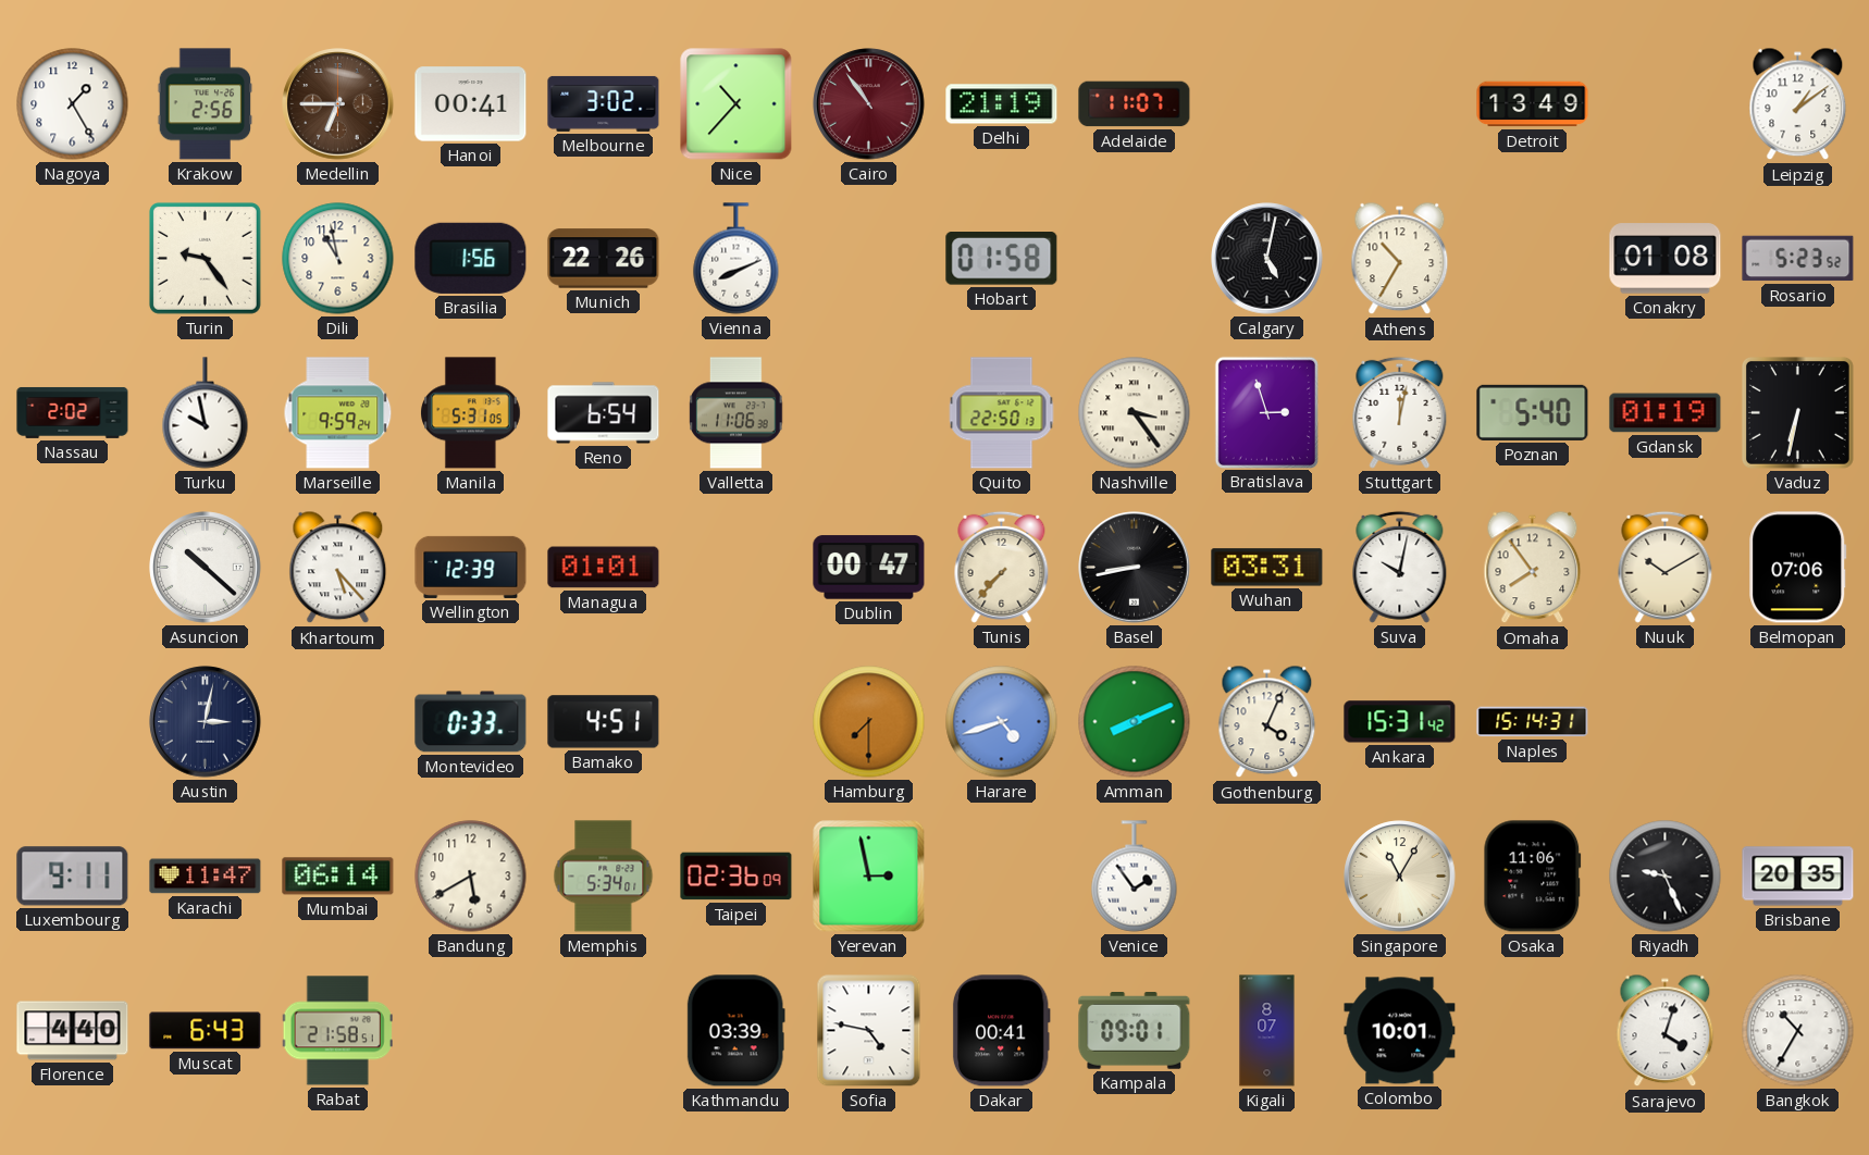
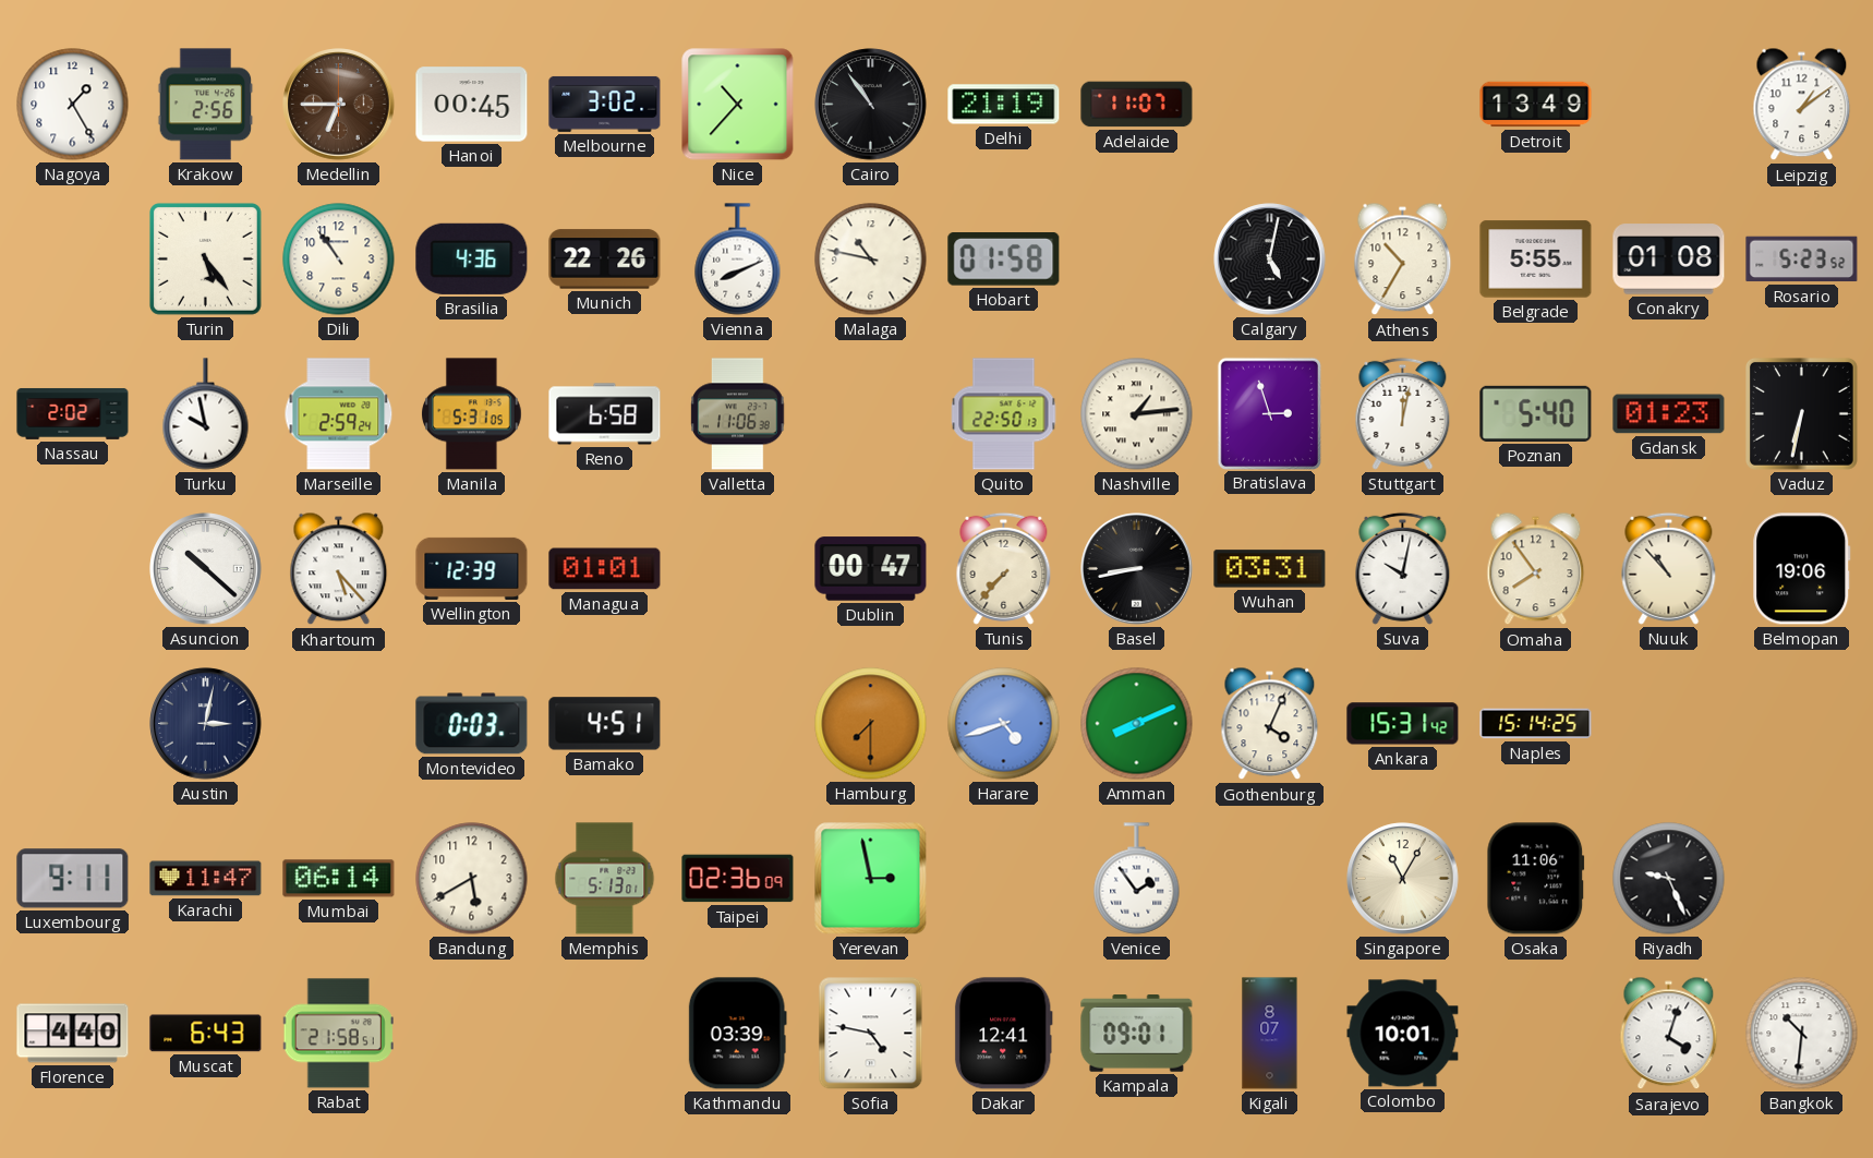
Hanoi: 00:41 -> 00:45
Cairo dial: burgundy -> black
Turin: 9:24 -> 5:24
Dili: 10:58 -> 10:54
Brasilia: 1:56 -> 4:36
Malaga: none -> 10:47
Belgrade: none -> 5:55
Marseille: 9:59 -> 2:59
Reno: 6:54 -> 6:58
Nashville: 3:24 -> 1:14
Gdansk: 01:19 -> 01:23
Nuuk: 10:10 -> 10:53
Belmopan: 07:06 -> 19:06
Montevideo: 0:33 -> 0:03
Naples: 15:14:31 -> 15:14:25
Memphis: 5:34 -> 5:13
Brisbane: 20:35 -> none
Dakar: 00:41 -> 12:41
Bangkok: 10:35 -> 10:31
